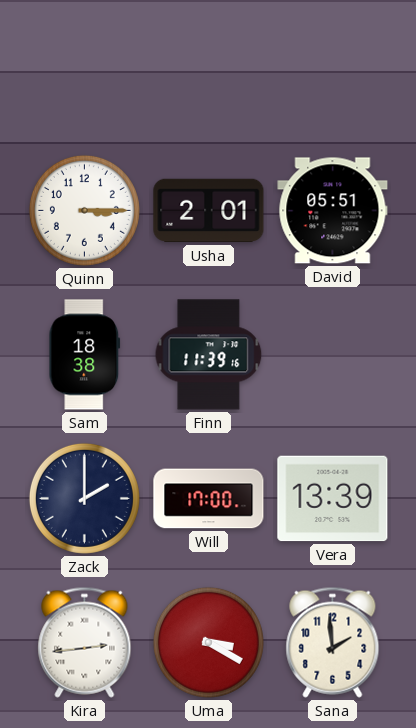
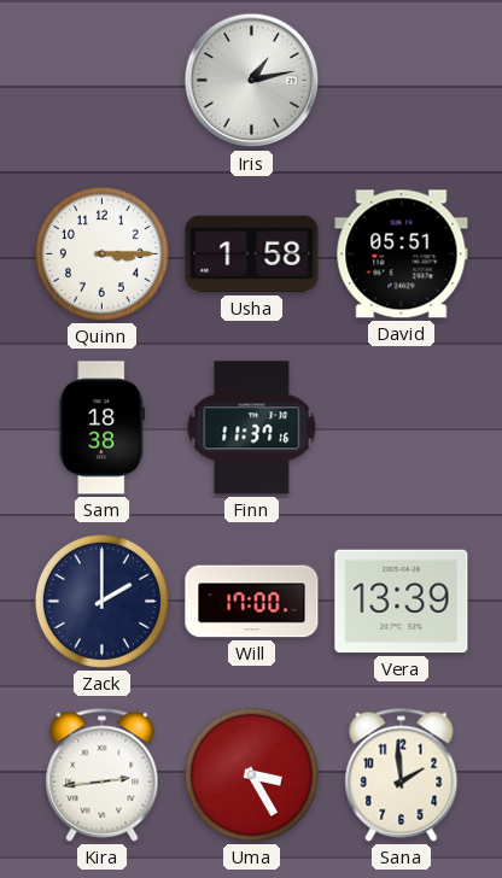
Iris: none -> 1:13
Usha: 2:01 -> 1:58
Finn: 11:39 -> 11:37
Uma: 3:20 -> 3:25
